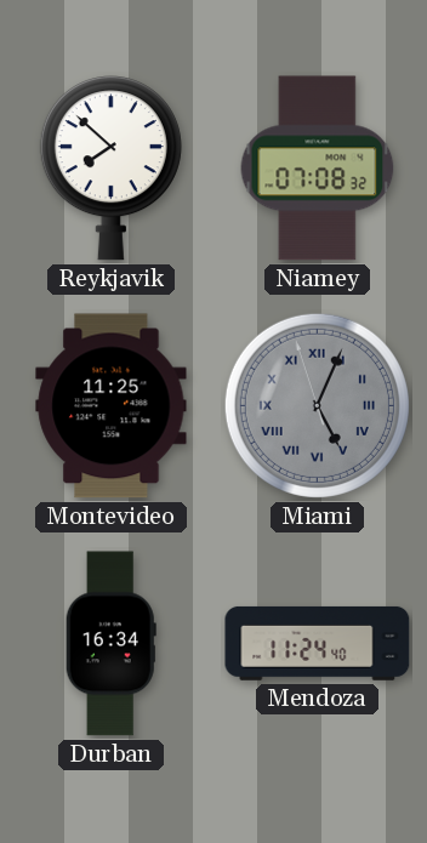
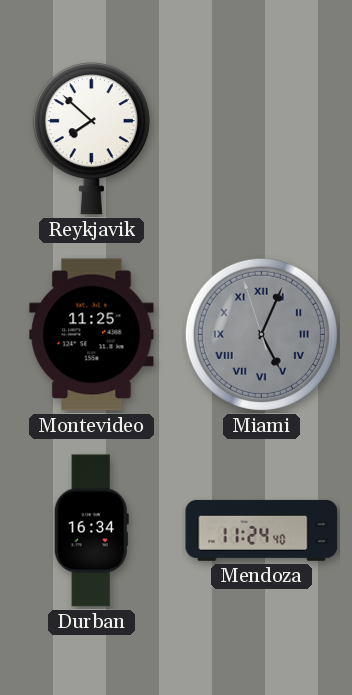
Niamey: 07:08 -> none
